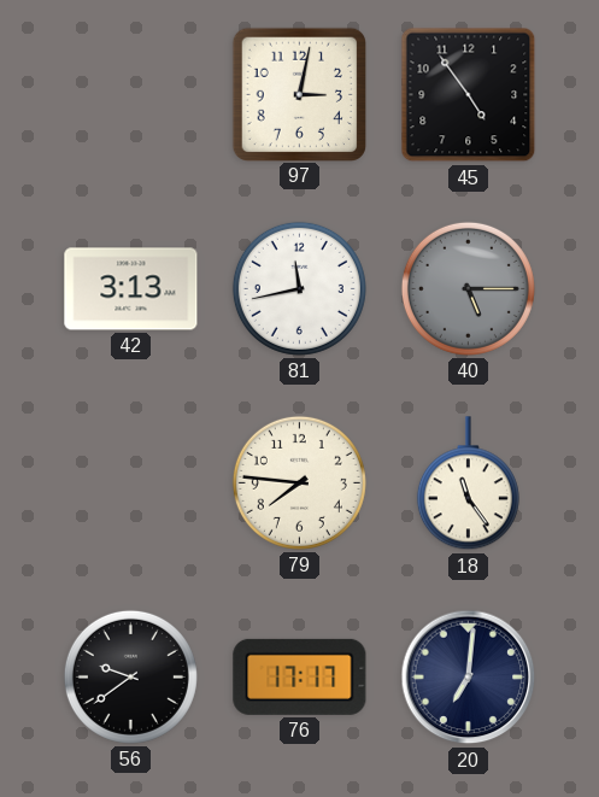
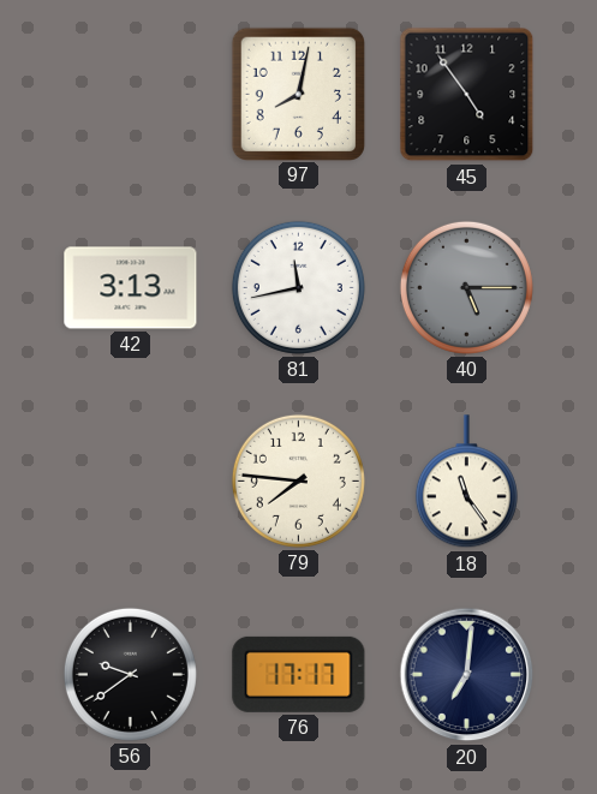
97: 3:02 -> 8:02
